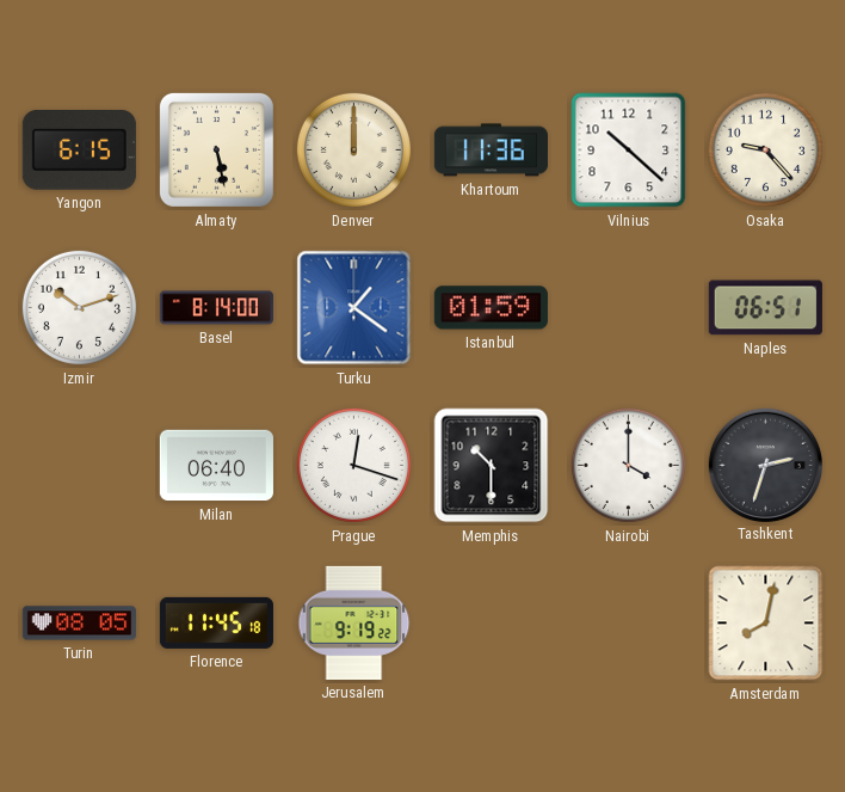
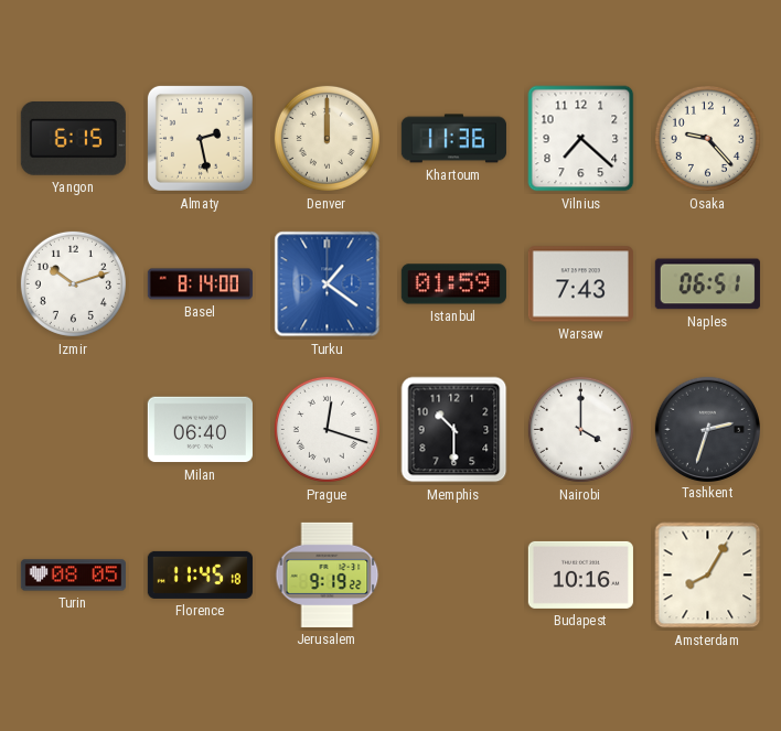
Almaty: 5:28 -> 2:28
Vilnius: 10:22 -> 7:22
Warsaw: none -> 7:43
Budapest: none -> 10:16
Amsterdam: 8:02 -> 8:05
